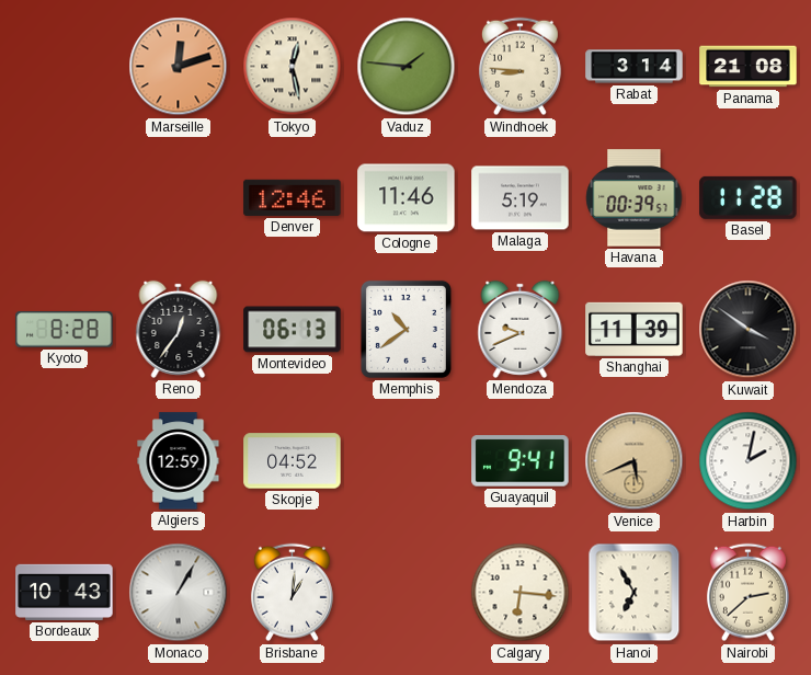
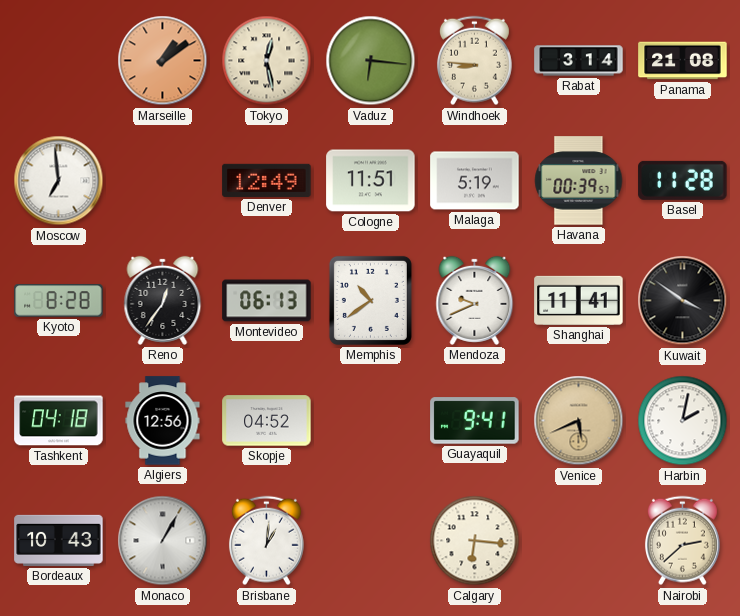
Marseille: 12:12 -> 1:09
Vaduz: 1:46 -> 6:16
Moscow: none -> 6:59
Denver: 12:46 -> 12:49
Cologne: 11:46 -> 11:51
Shanghai: 11:39 -> 11:41
Tashkent: none -> 04:18
Algiers: 12:59 -> 12:56
Hanoi: 6:55 -> none
